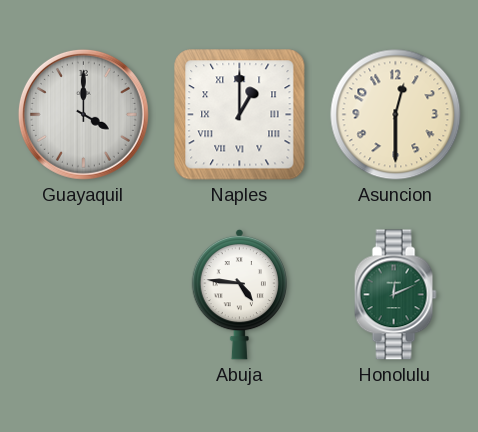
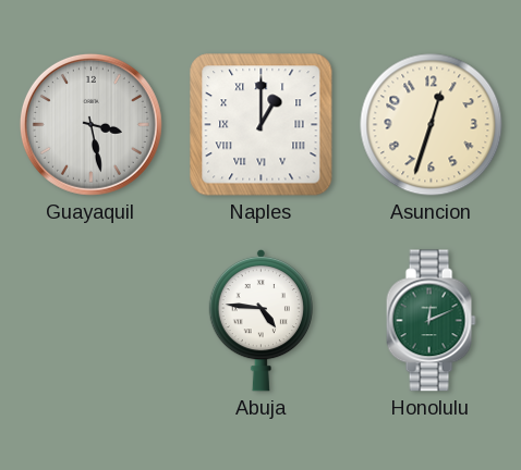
Guayaquil: 4:00 -> 3:28
Asuncion: 12:30 -> 12:33
